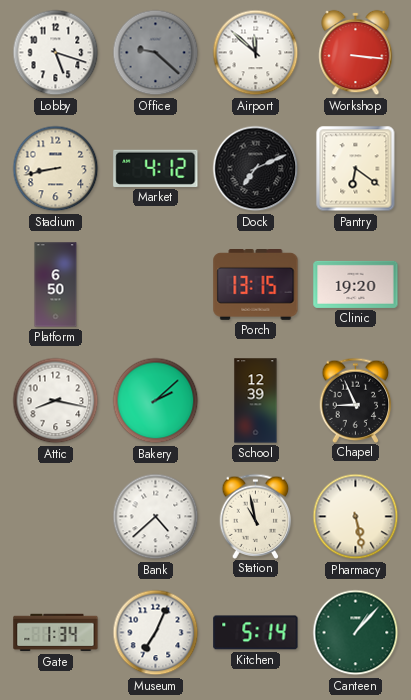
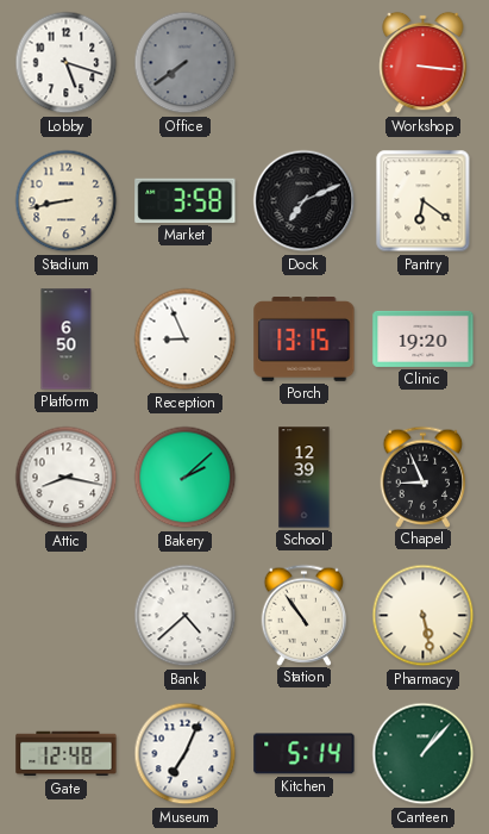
Office: 9:22 -> 7:39
Airport: 11:52 -> none
Market: 4:12 -> 3:58
Reception: none -> 8:56
Station: 10:58 -> 10:54
Gate: 1:34 -> 12:48
